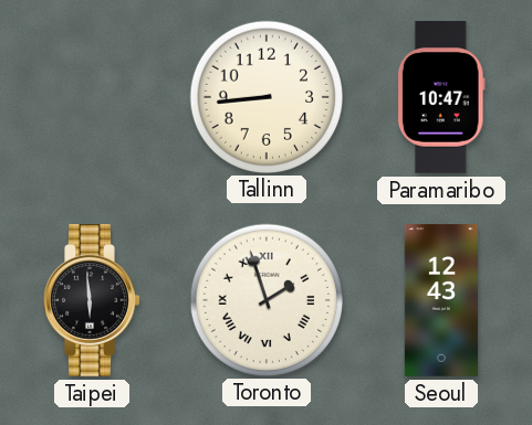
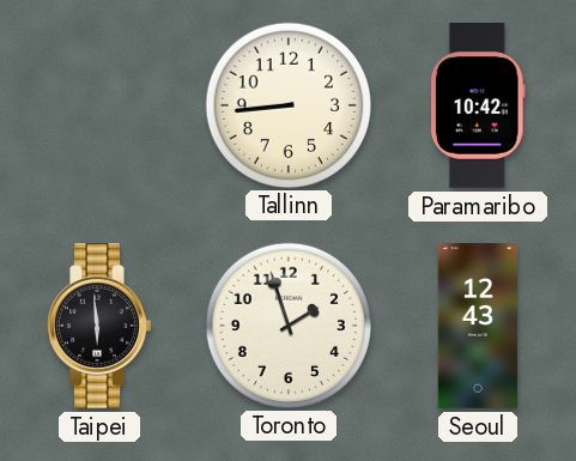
Paramaribo: 10:47 -> 10:42
Toronto numerals: Roman -> Arabic
